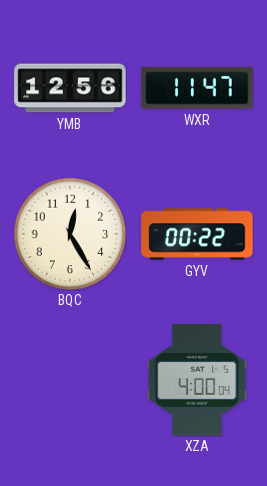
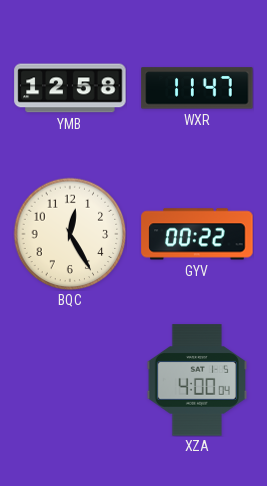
YMB: 12:56 -> 12:58
